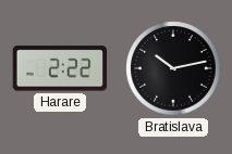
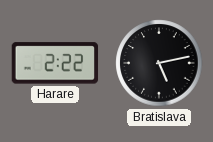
Bratislava: 10:13 -> 5:13
